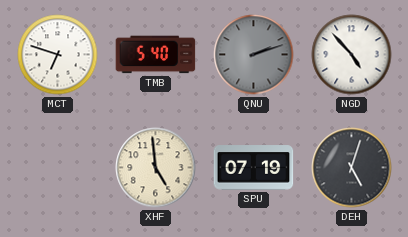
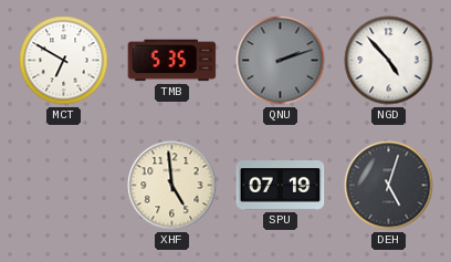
MCT: 6:48 -> 6:50
TMB: 5:40 -> 5:35
